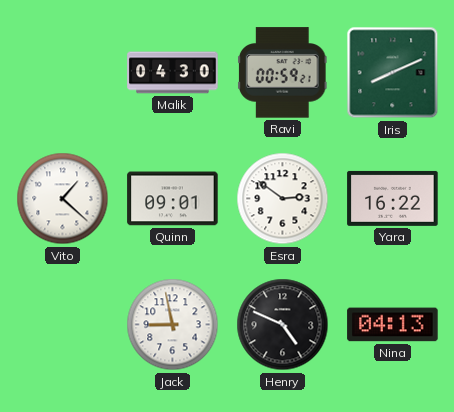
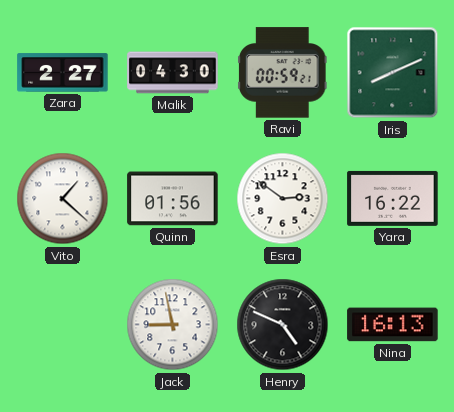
Zara: none -> 2:27
Quinn: 09:01 -> 01:56
Nina: 04:13 -> 16:13
